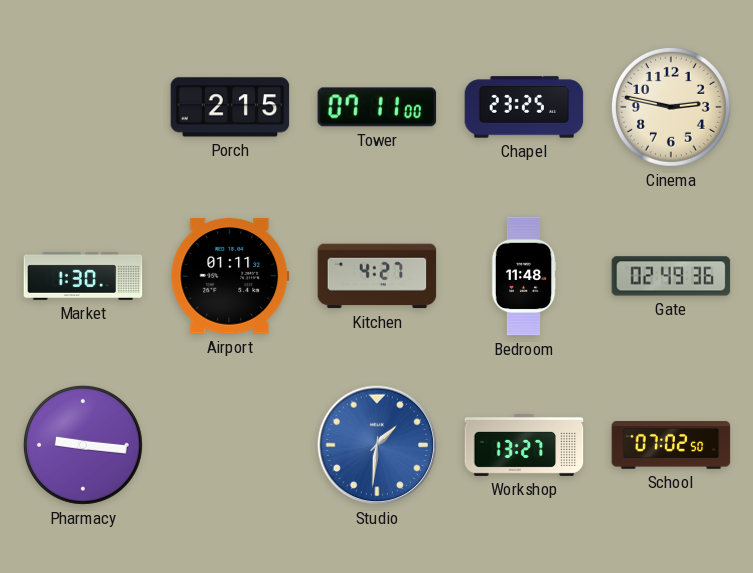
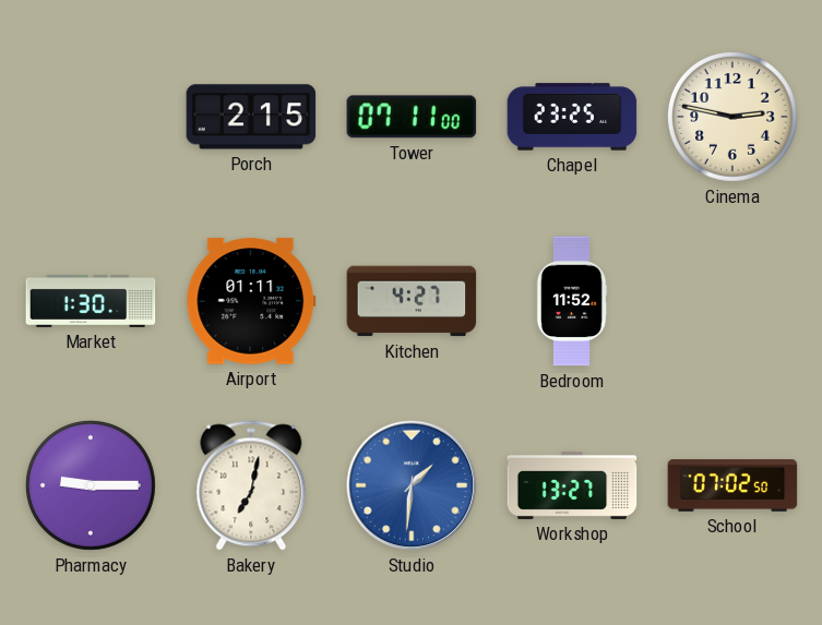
Bedroom: 11:48 -> 11:52
Gate: 02:49 -> none
Pharmacy: 9:16 -> 9:15
Bakery: none -> 7:02
